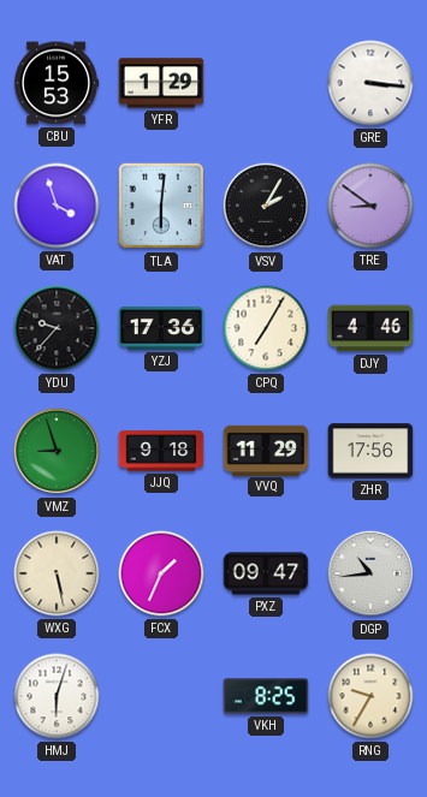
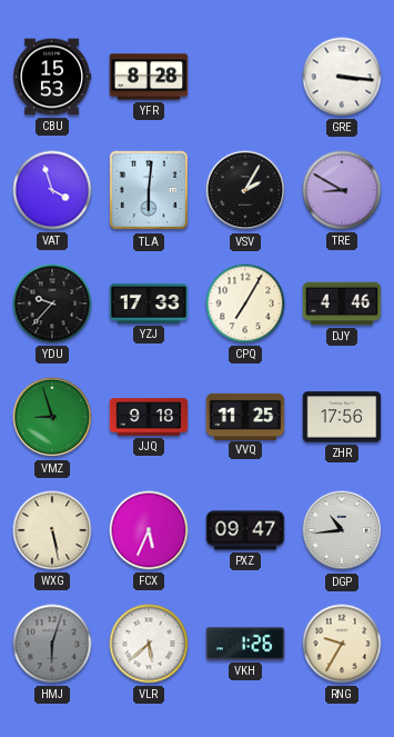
YFR: 1:29 -> 8:28
TRE: 8:51 -> 8:50
YZJ: 17:36 -> 17:33
VVQ: 11:29 -> 11:25
FCX: 1:34 -> 5:34
HMJ dial: white -> grey
VLR: none -> 5:38
VKH: 8:25 -> 1:26
